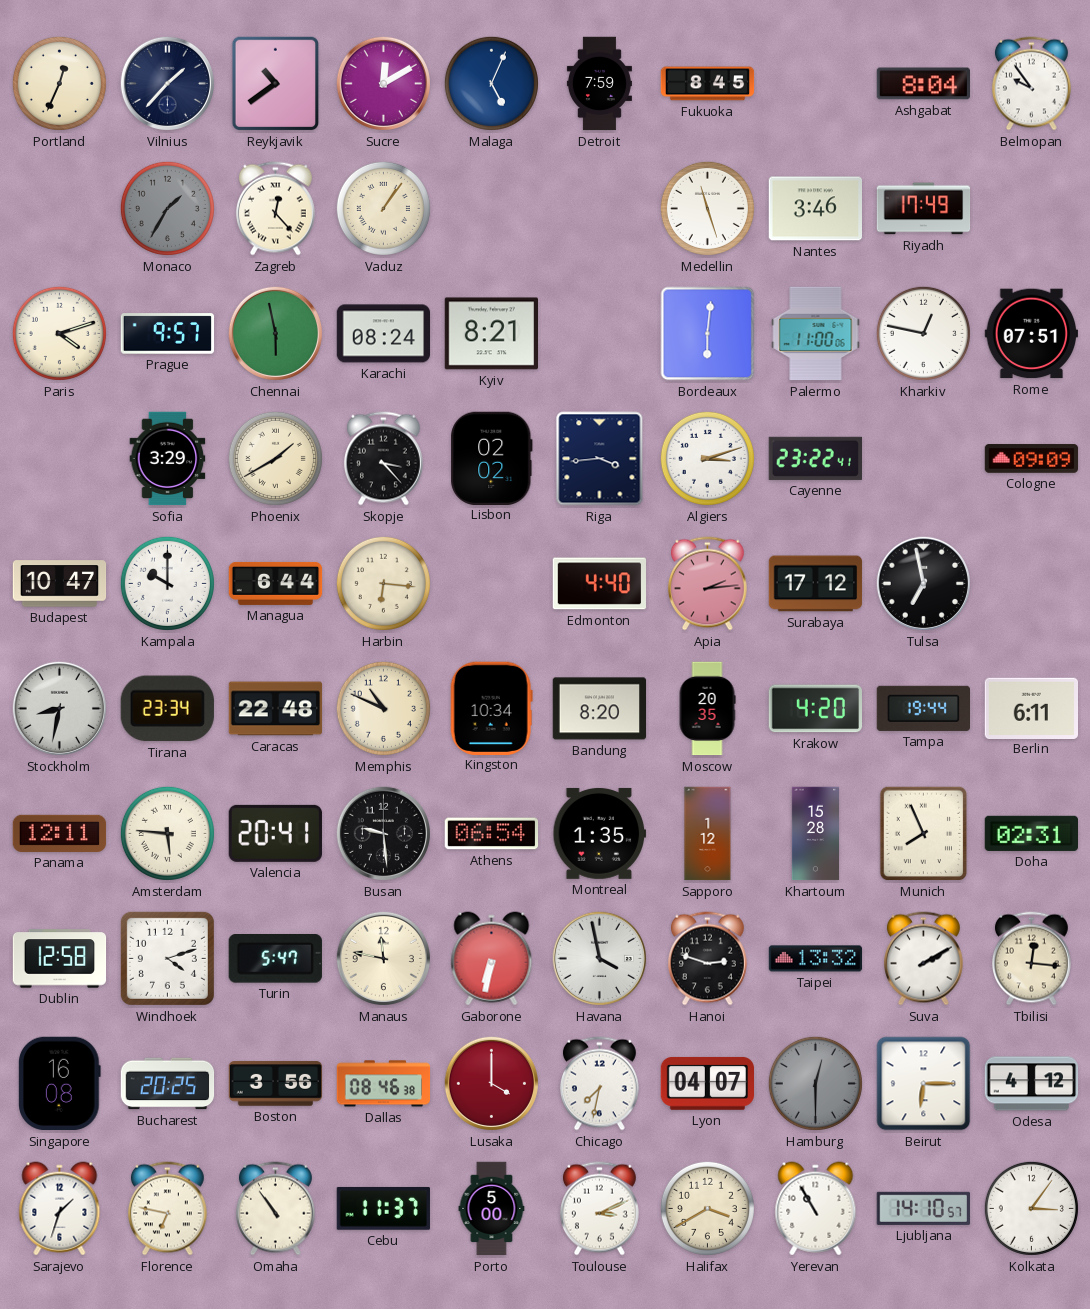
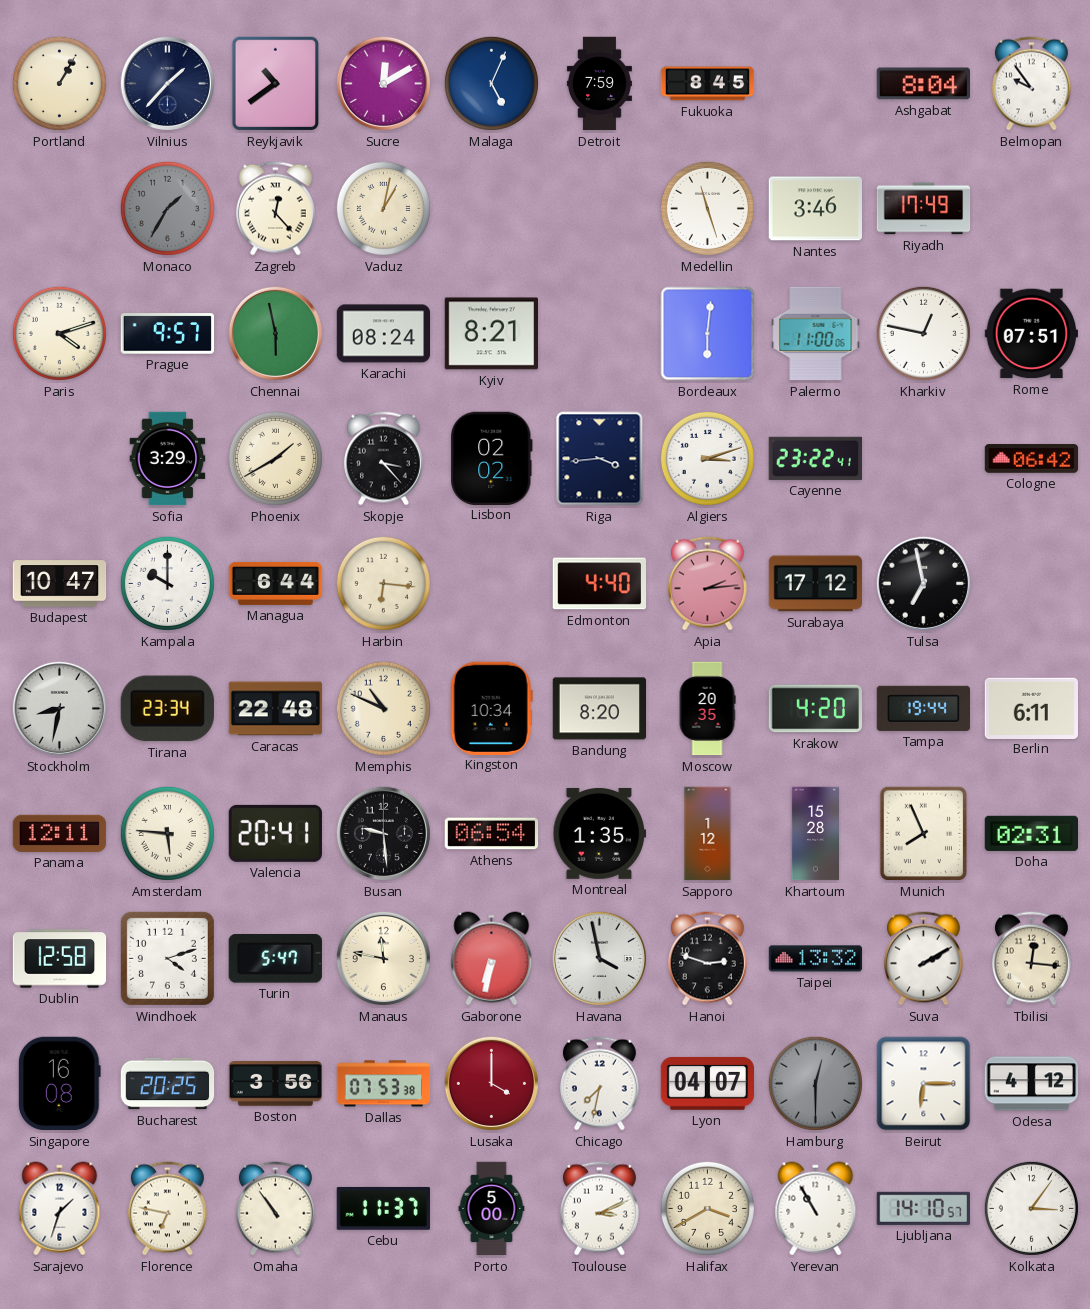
Portland: 12:34 -> 1:05
Vaduz: 1:06 -> 1:02
Cologne: 09:09 -> 06:42
Dallas: 08:46 -> 07:53
